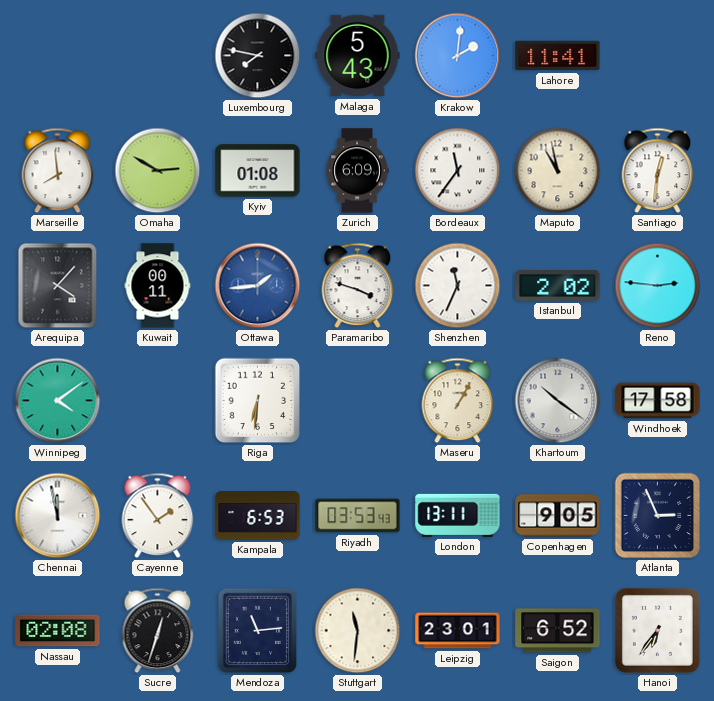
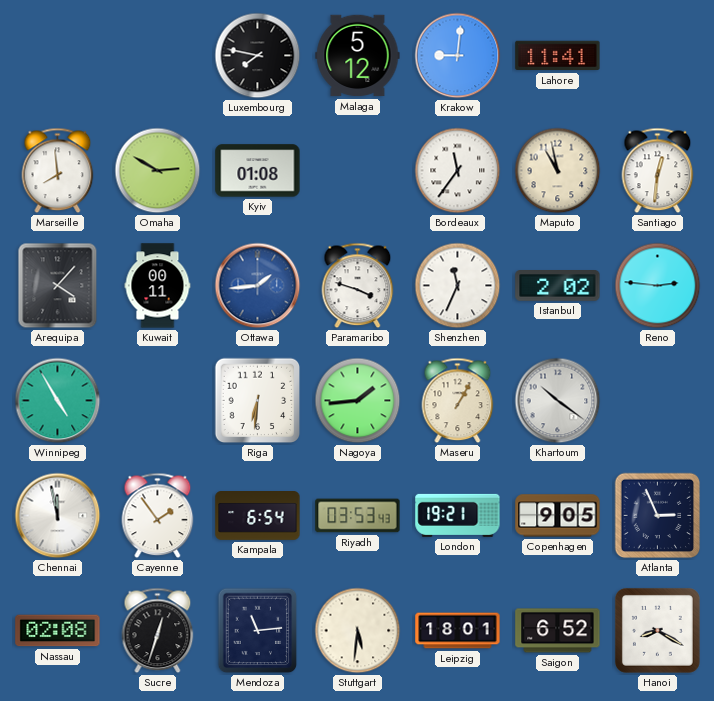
Malaga: 5:43 -> 5:12
Krakow: 2:01 -> 9:01
Zurich: 6:09 -> none
Winnipeg: 4:09 -> 4:55
Nagoya: none -> 1:44
Windhoek: 17:58 -> none
Kampala: 6:53 -> 6:54
London: 13:11 -> 19:21
Stuttgart: 11:31 -> 5:31
Leipzig: 23:01 -> 18:01
Hanoi: 6:36 -> 8:20
